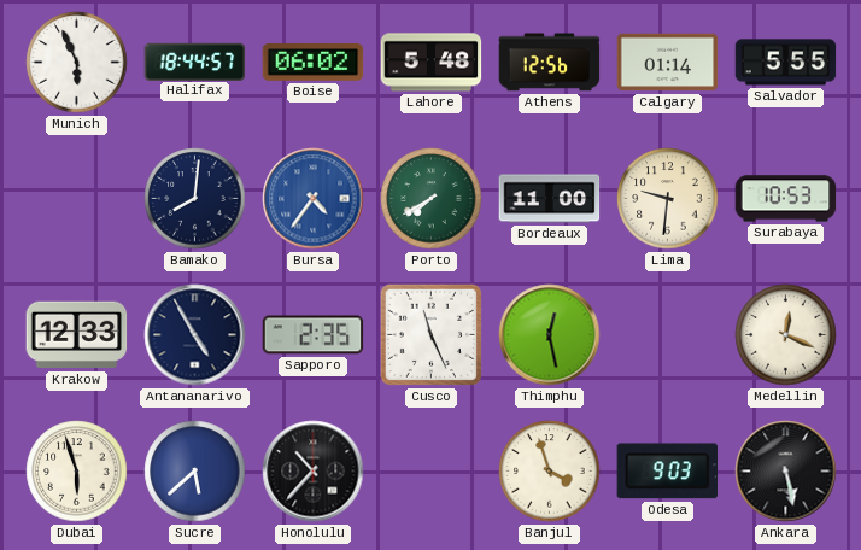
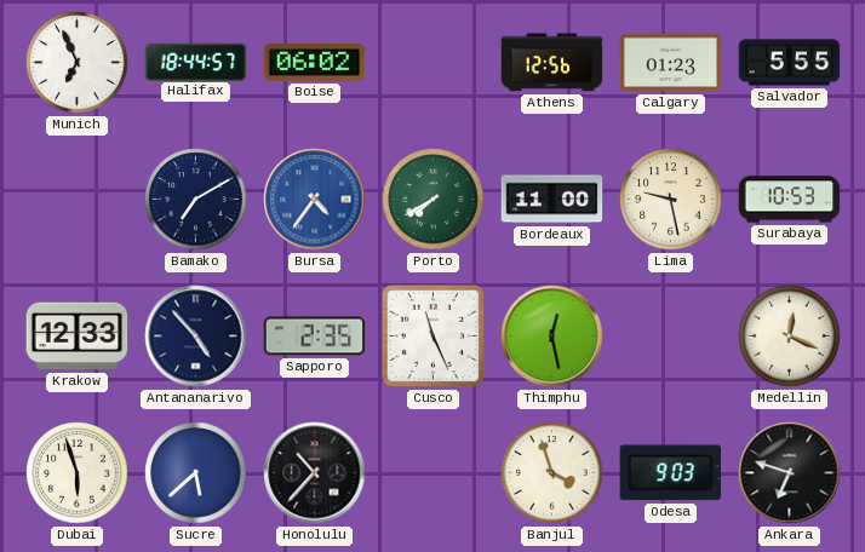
Munich: 5:56 -> 6:56
Lahore: 5:48 -> none
Calgary: 01:14 -> 01:23
Bamako: 8:01 -> 7:10
Lima: 9:31 -> 9:28
Antananarivo: 4:55 -> 4:53
Ankara: 5:28 -> 6:48
